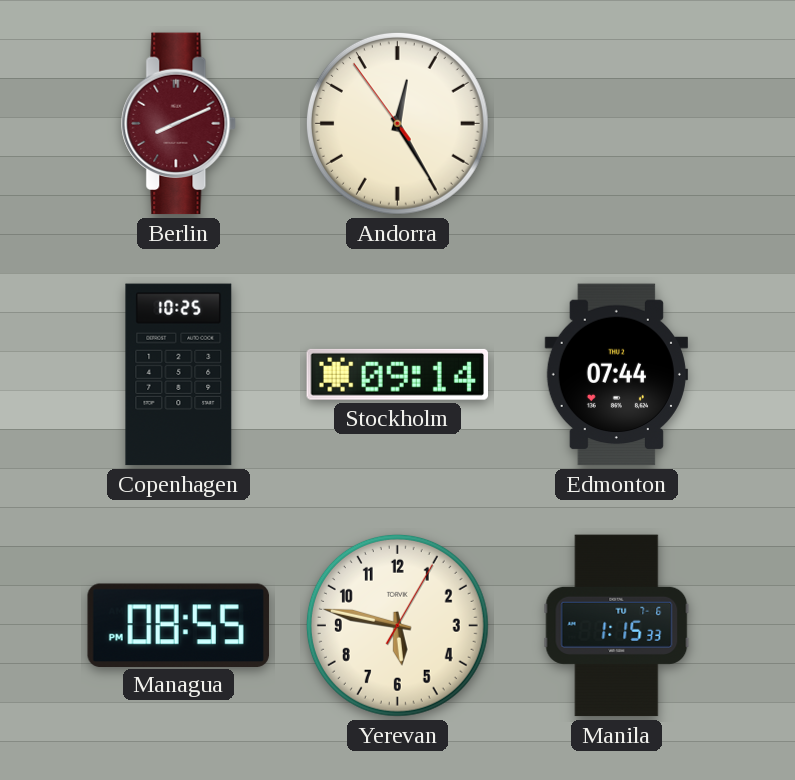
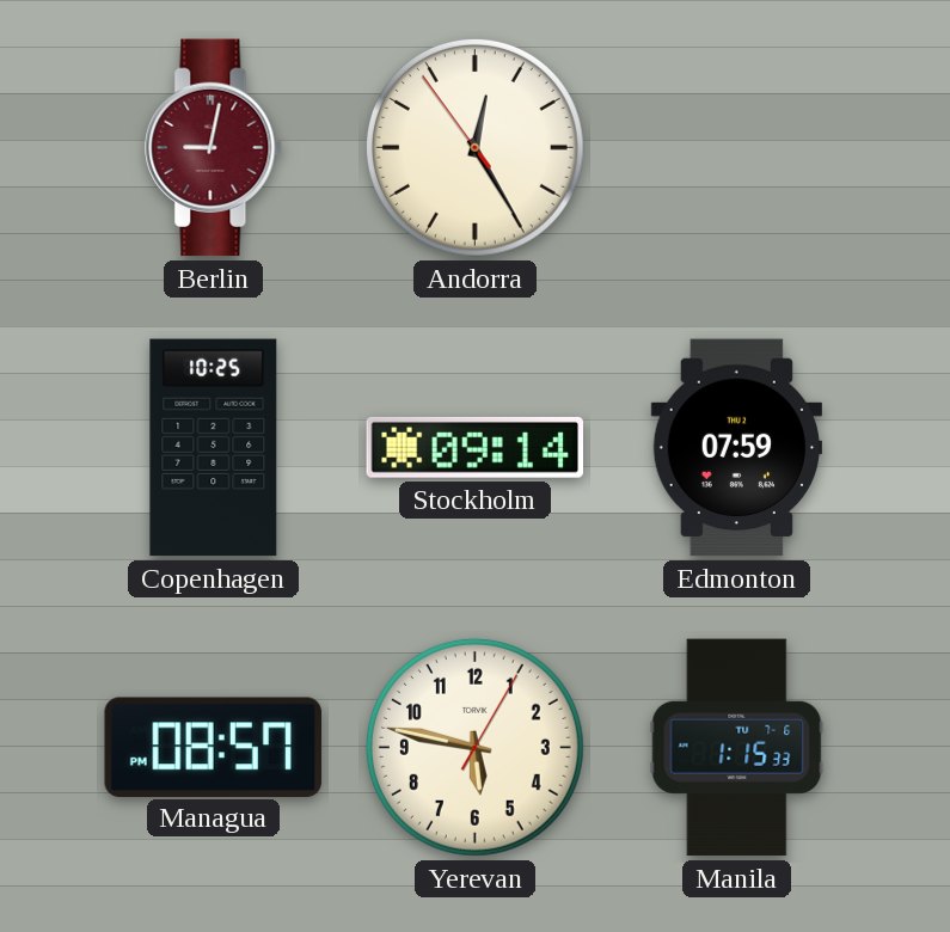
Berlin: 8:11 -> 9:02
Edmonton: 07:44 -> 07:59
Managua: 08:55 -> 08:57
